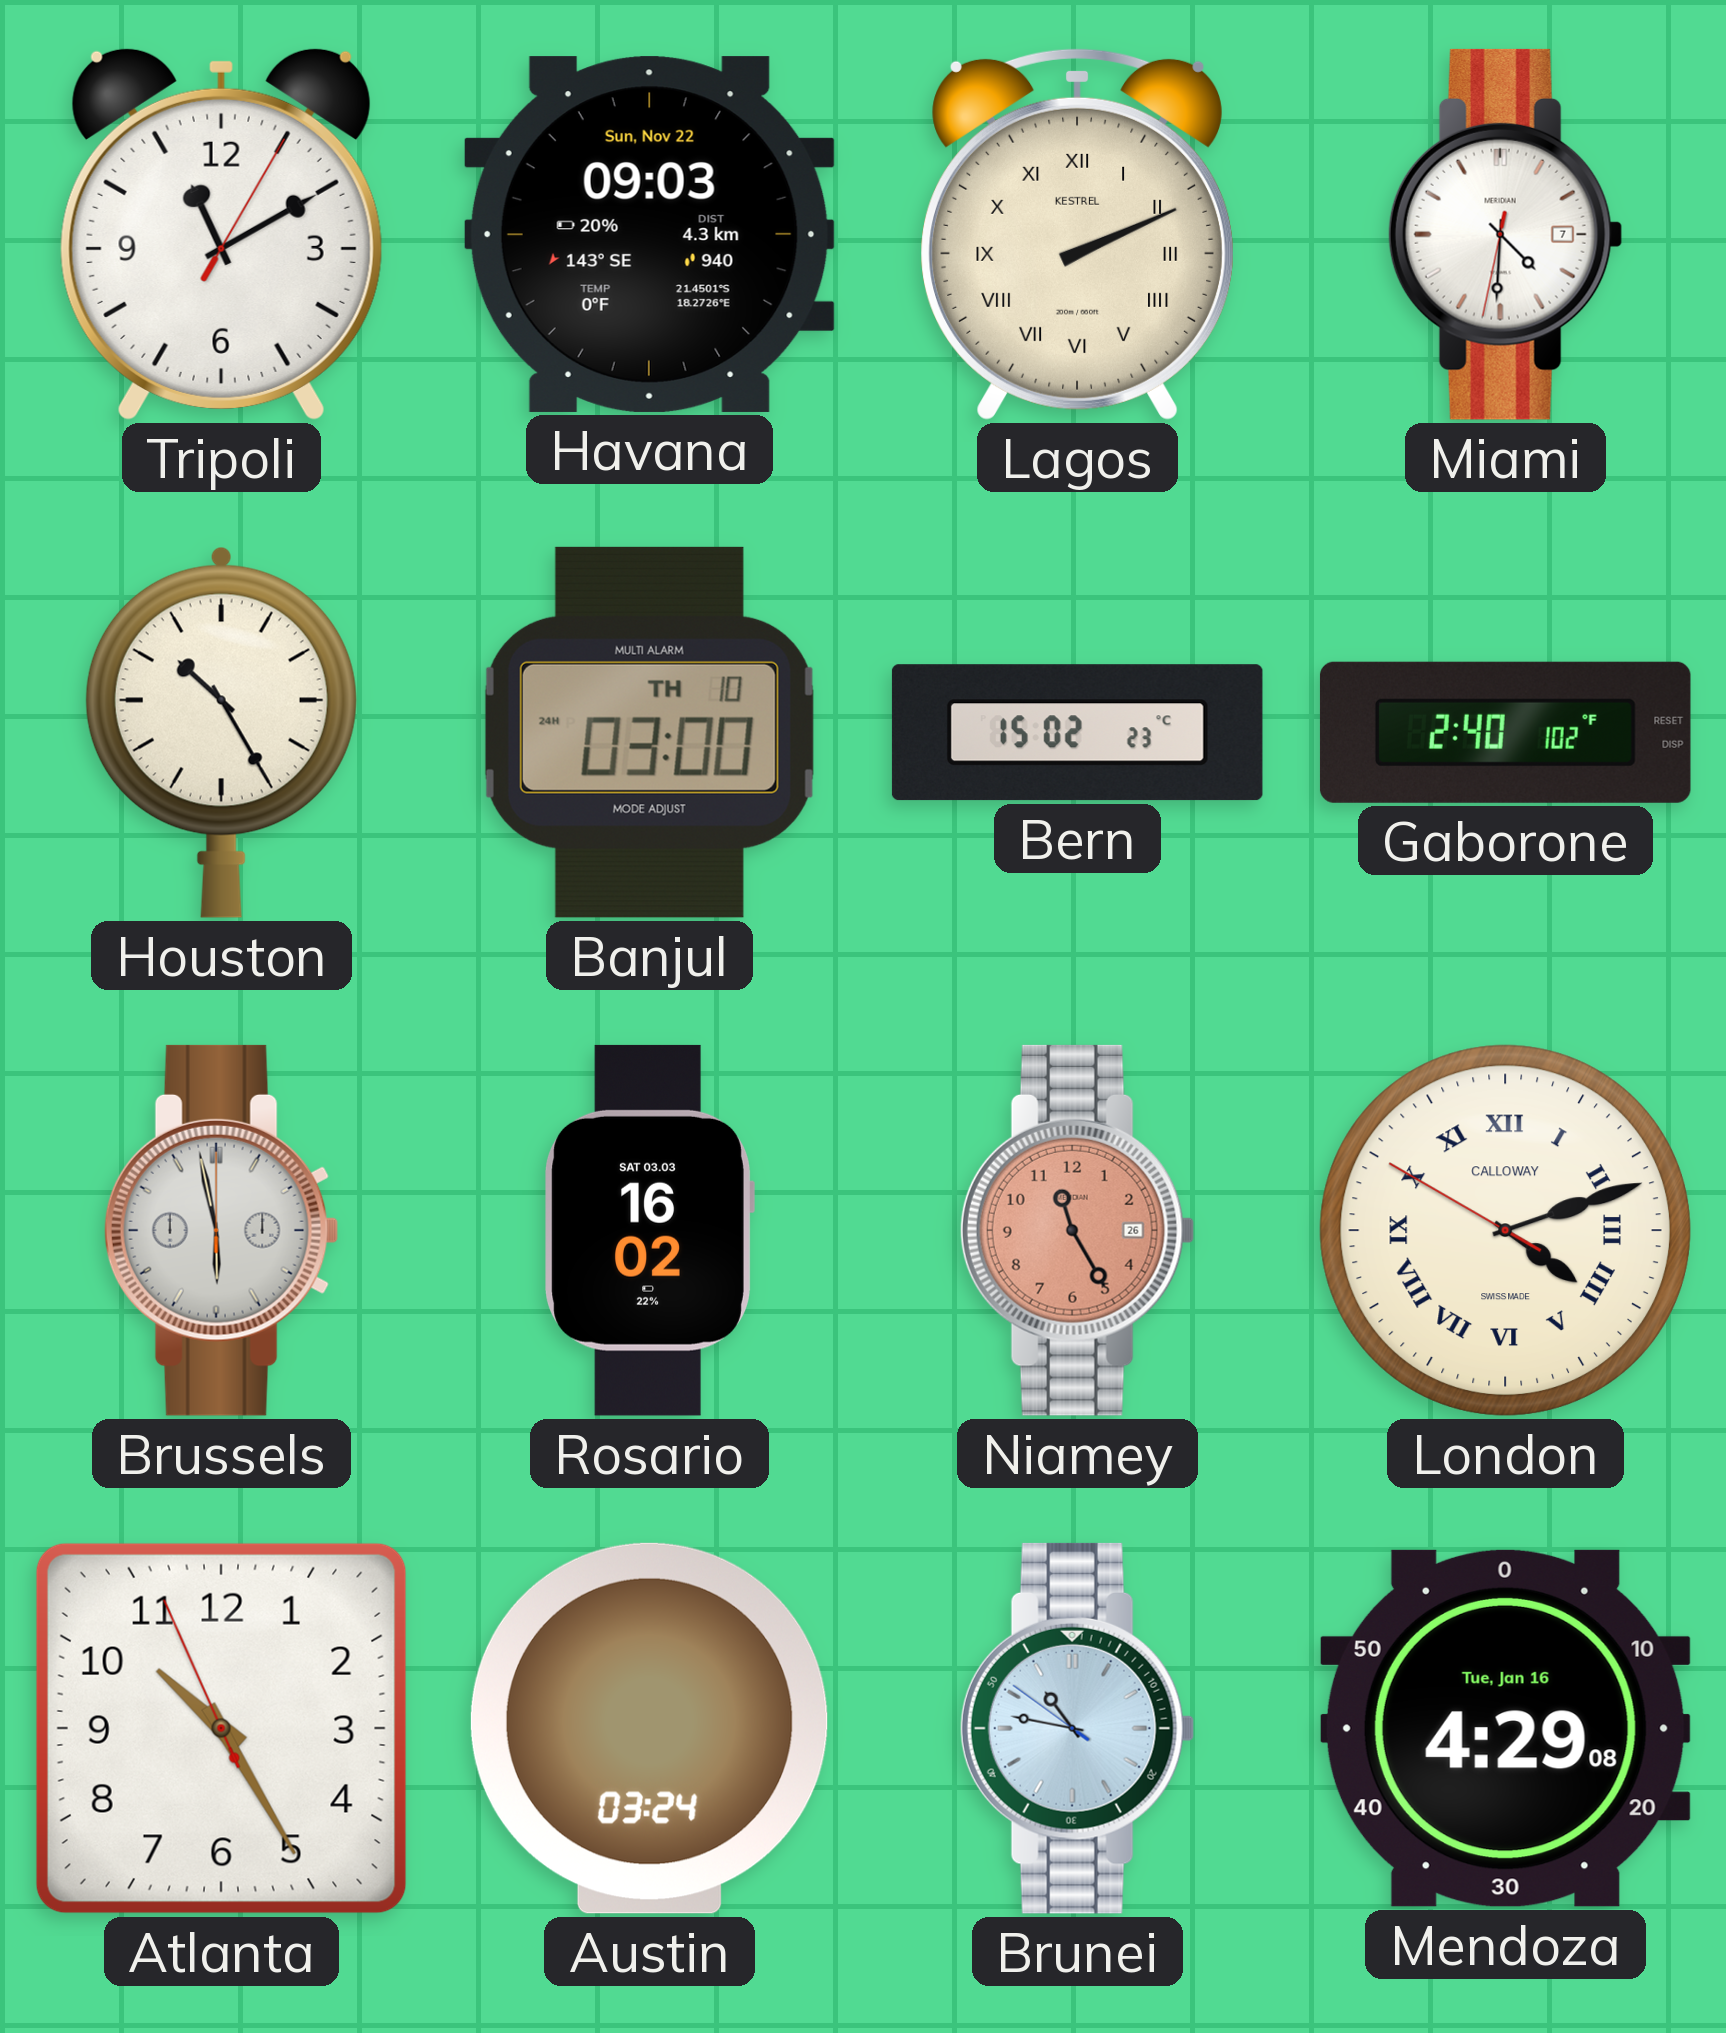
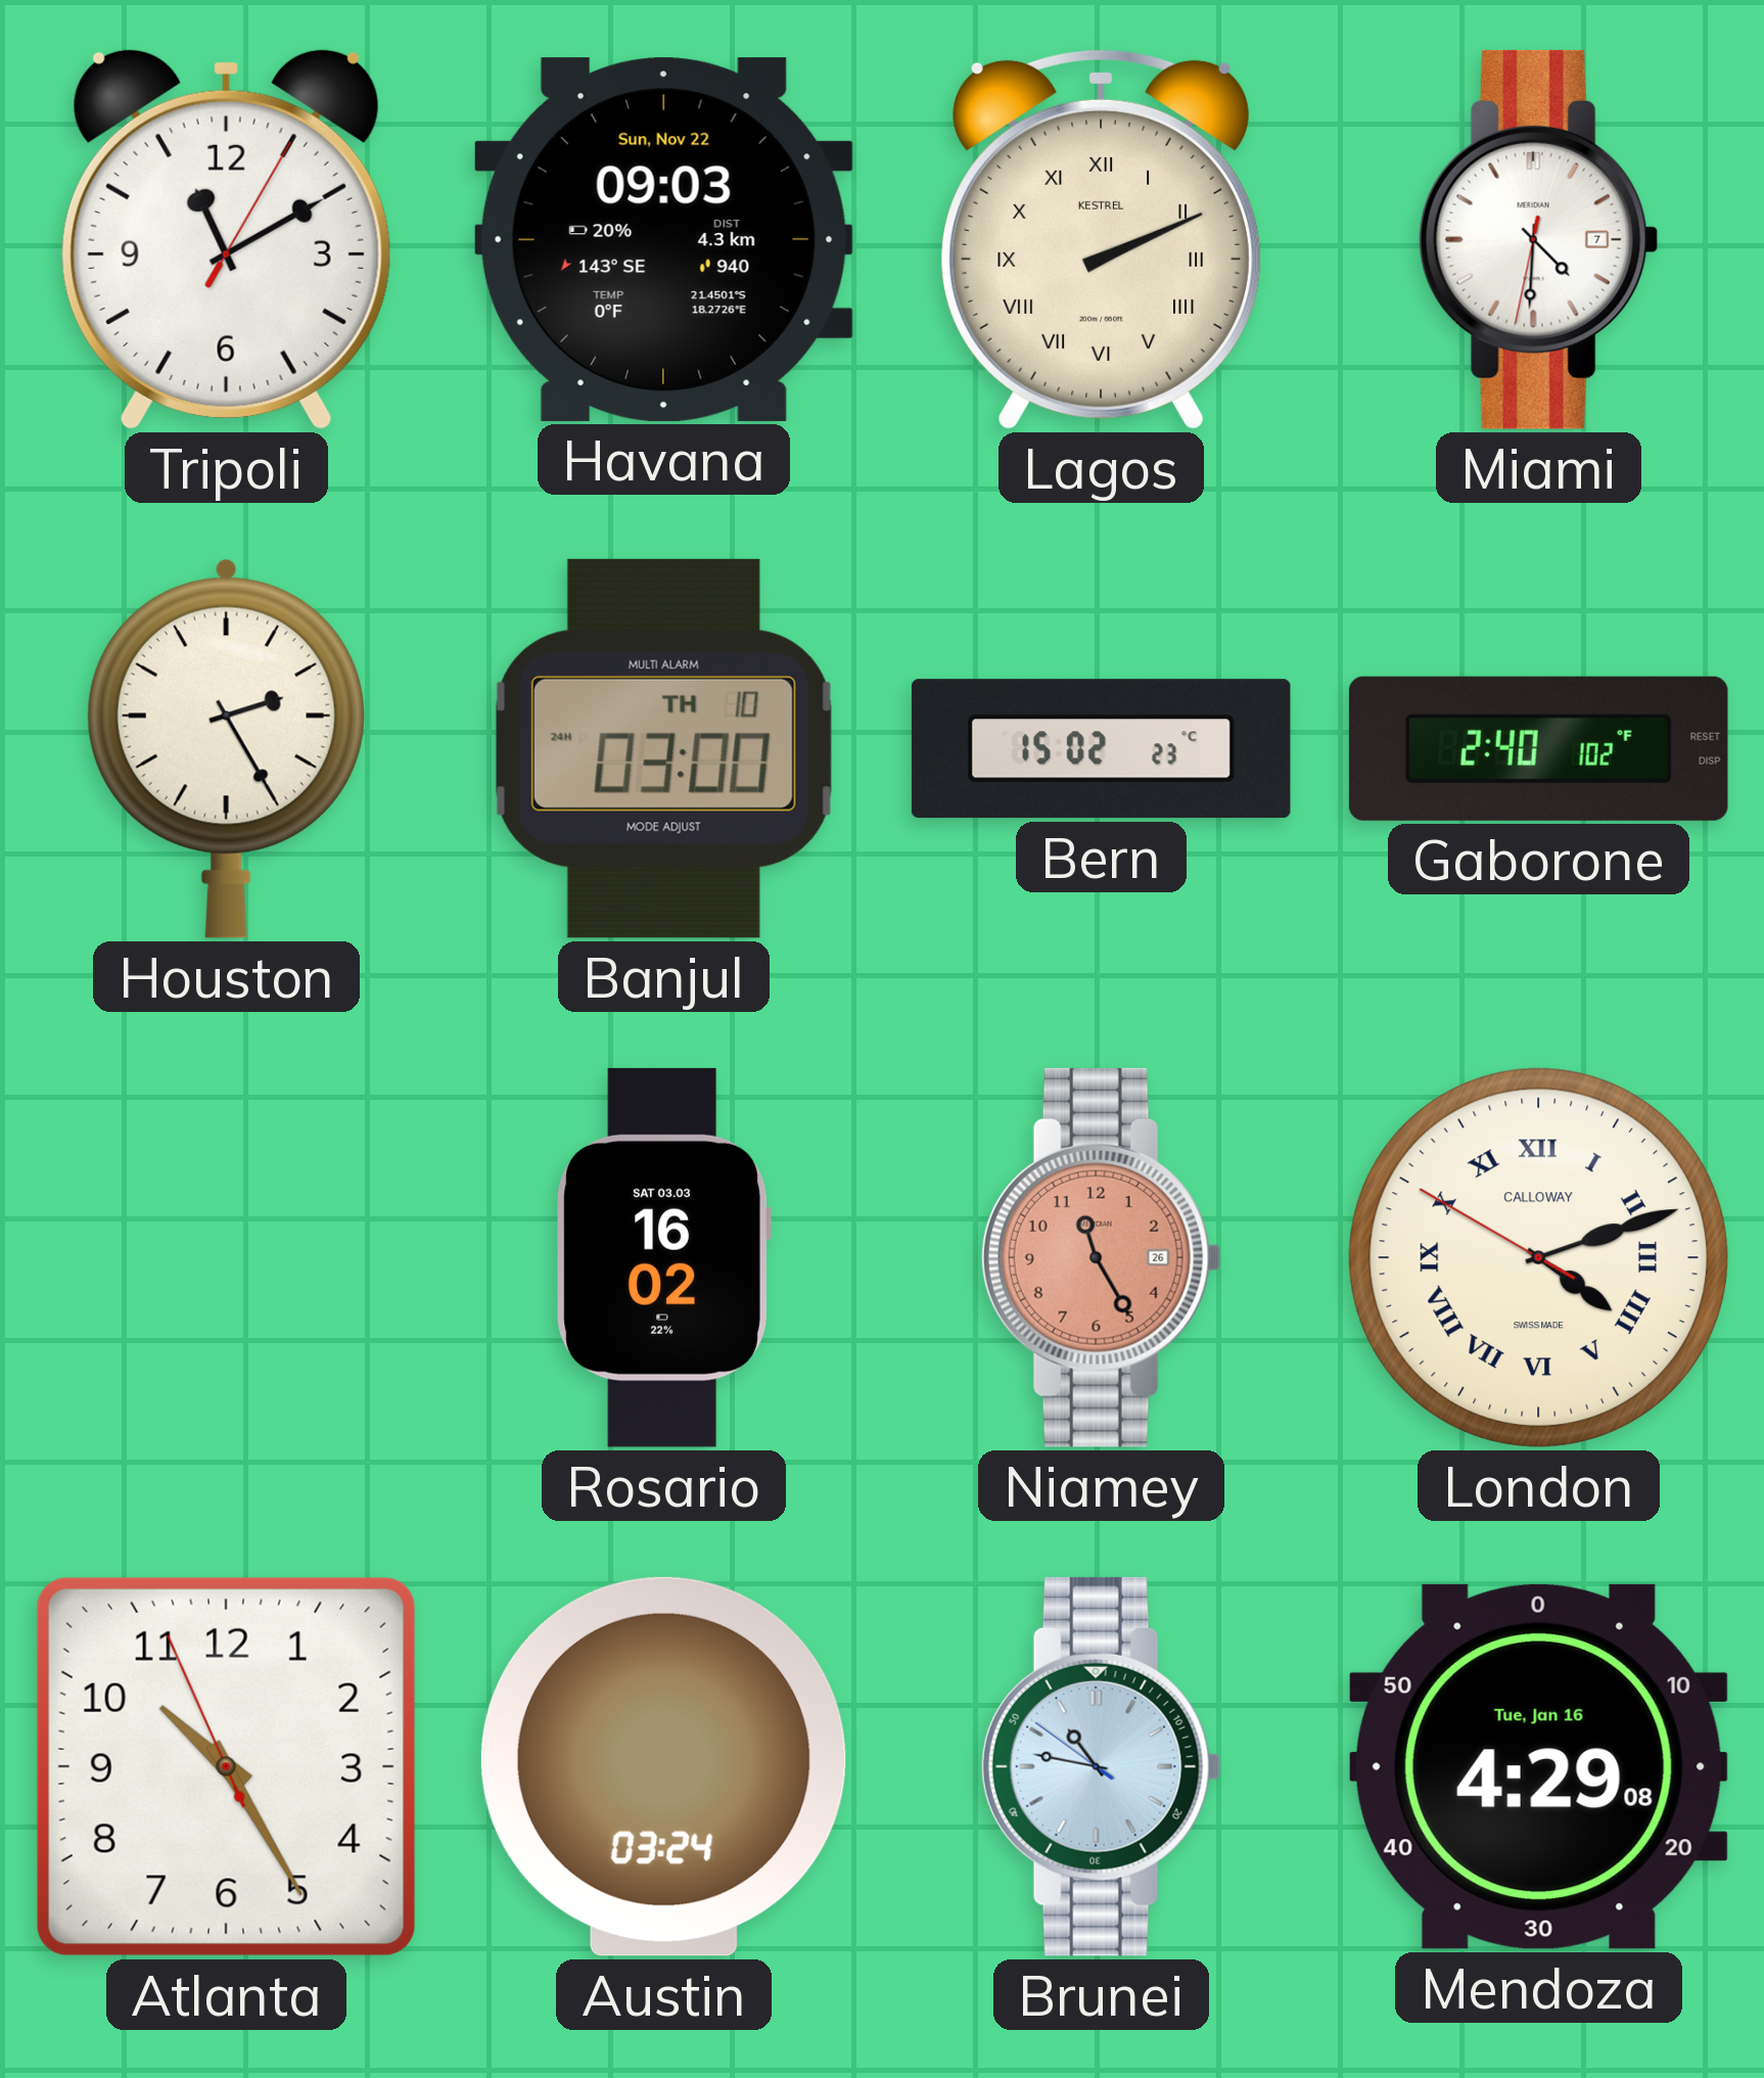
Houston: 10:25 -> 2:25
Brussels: 5:58 -> none
